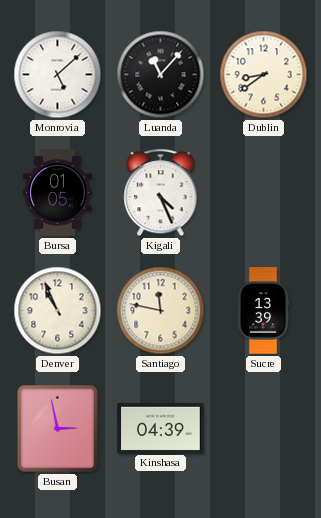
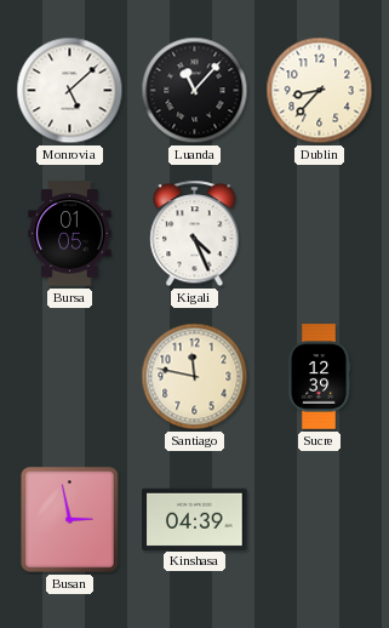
Dublin: 8:39 -> 8:37
Denver: 10:56 -> none
Sucre: 13:39 -> 12:39
